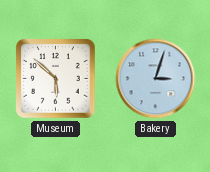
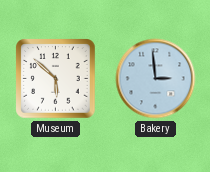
Bakery: 3:03 -> 2:59
